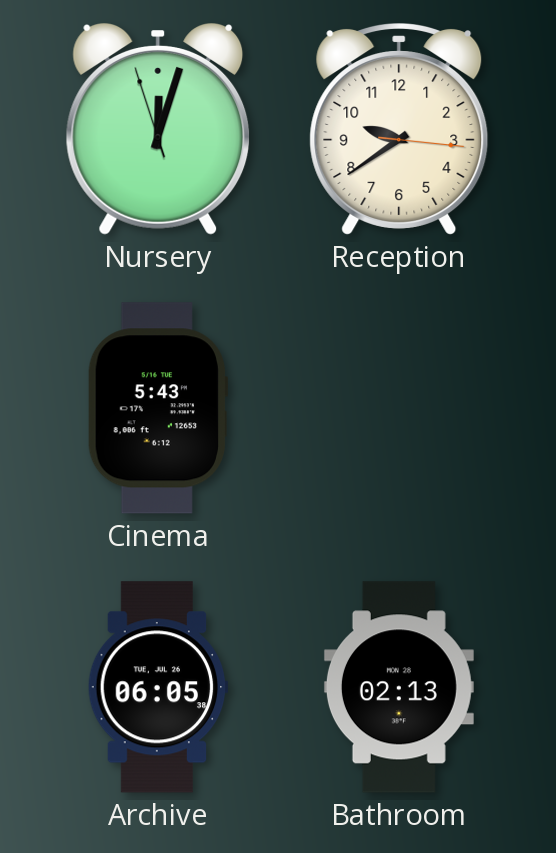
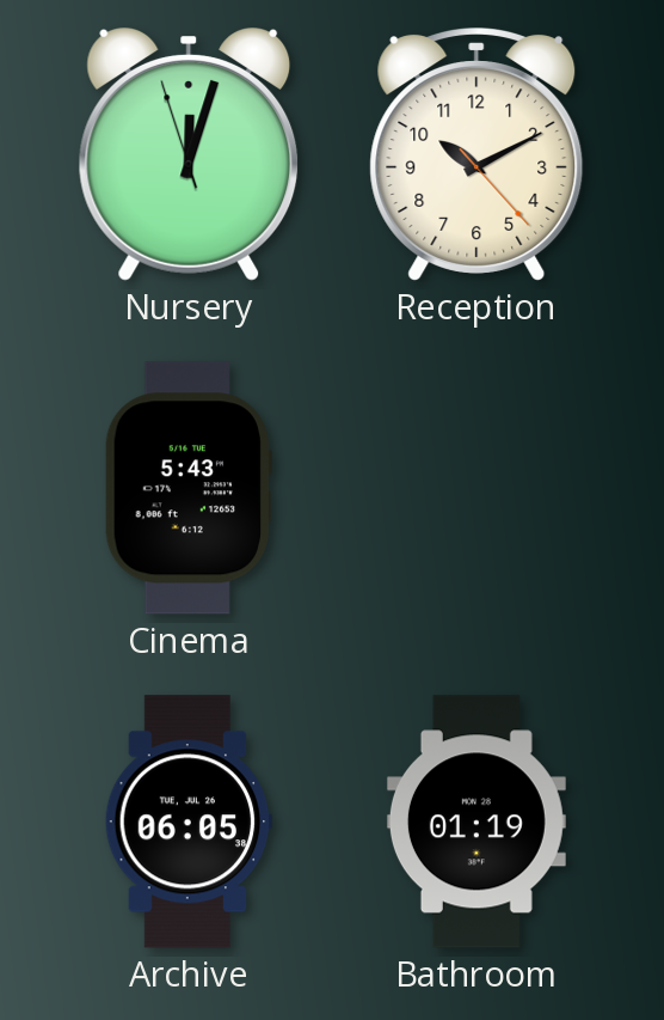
Reception: 9:39 -> 10:10
Bathroom: 02:13 -> 01:19
